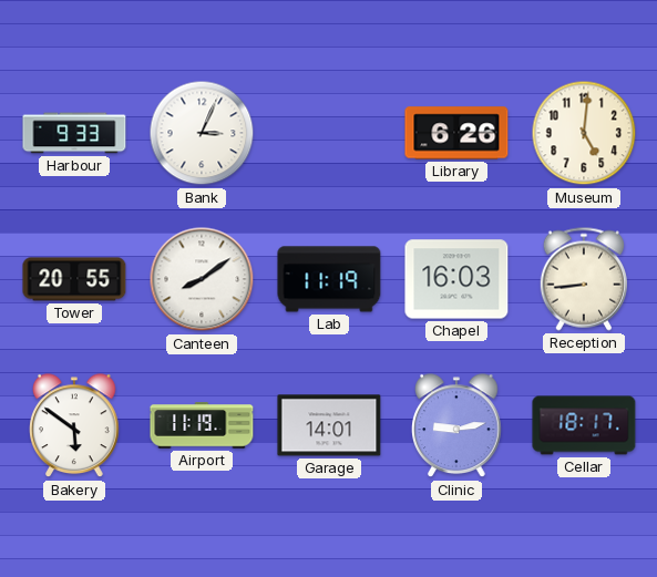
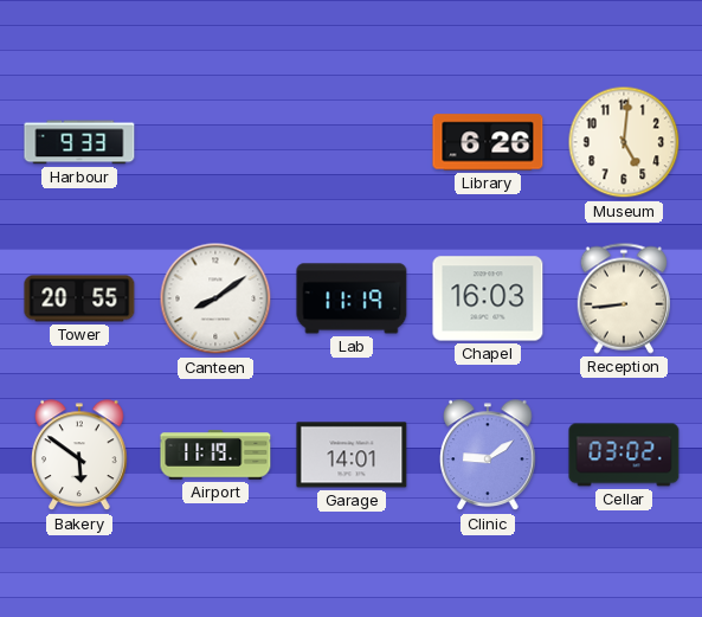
Bank: 3:04 -> none
Clinic: 9:13 -> 9:09
Cellar: 18:17 -> 03:02
